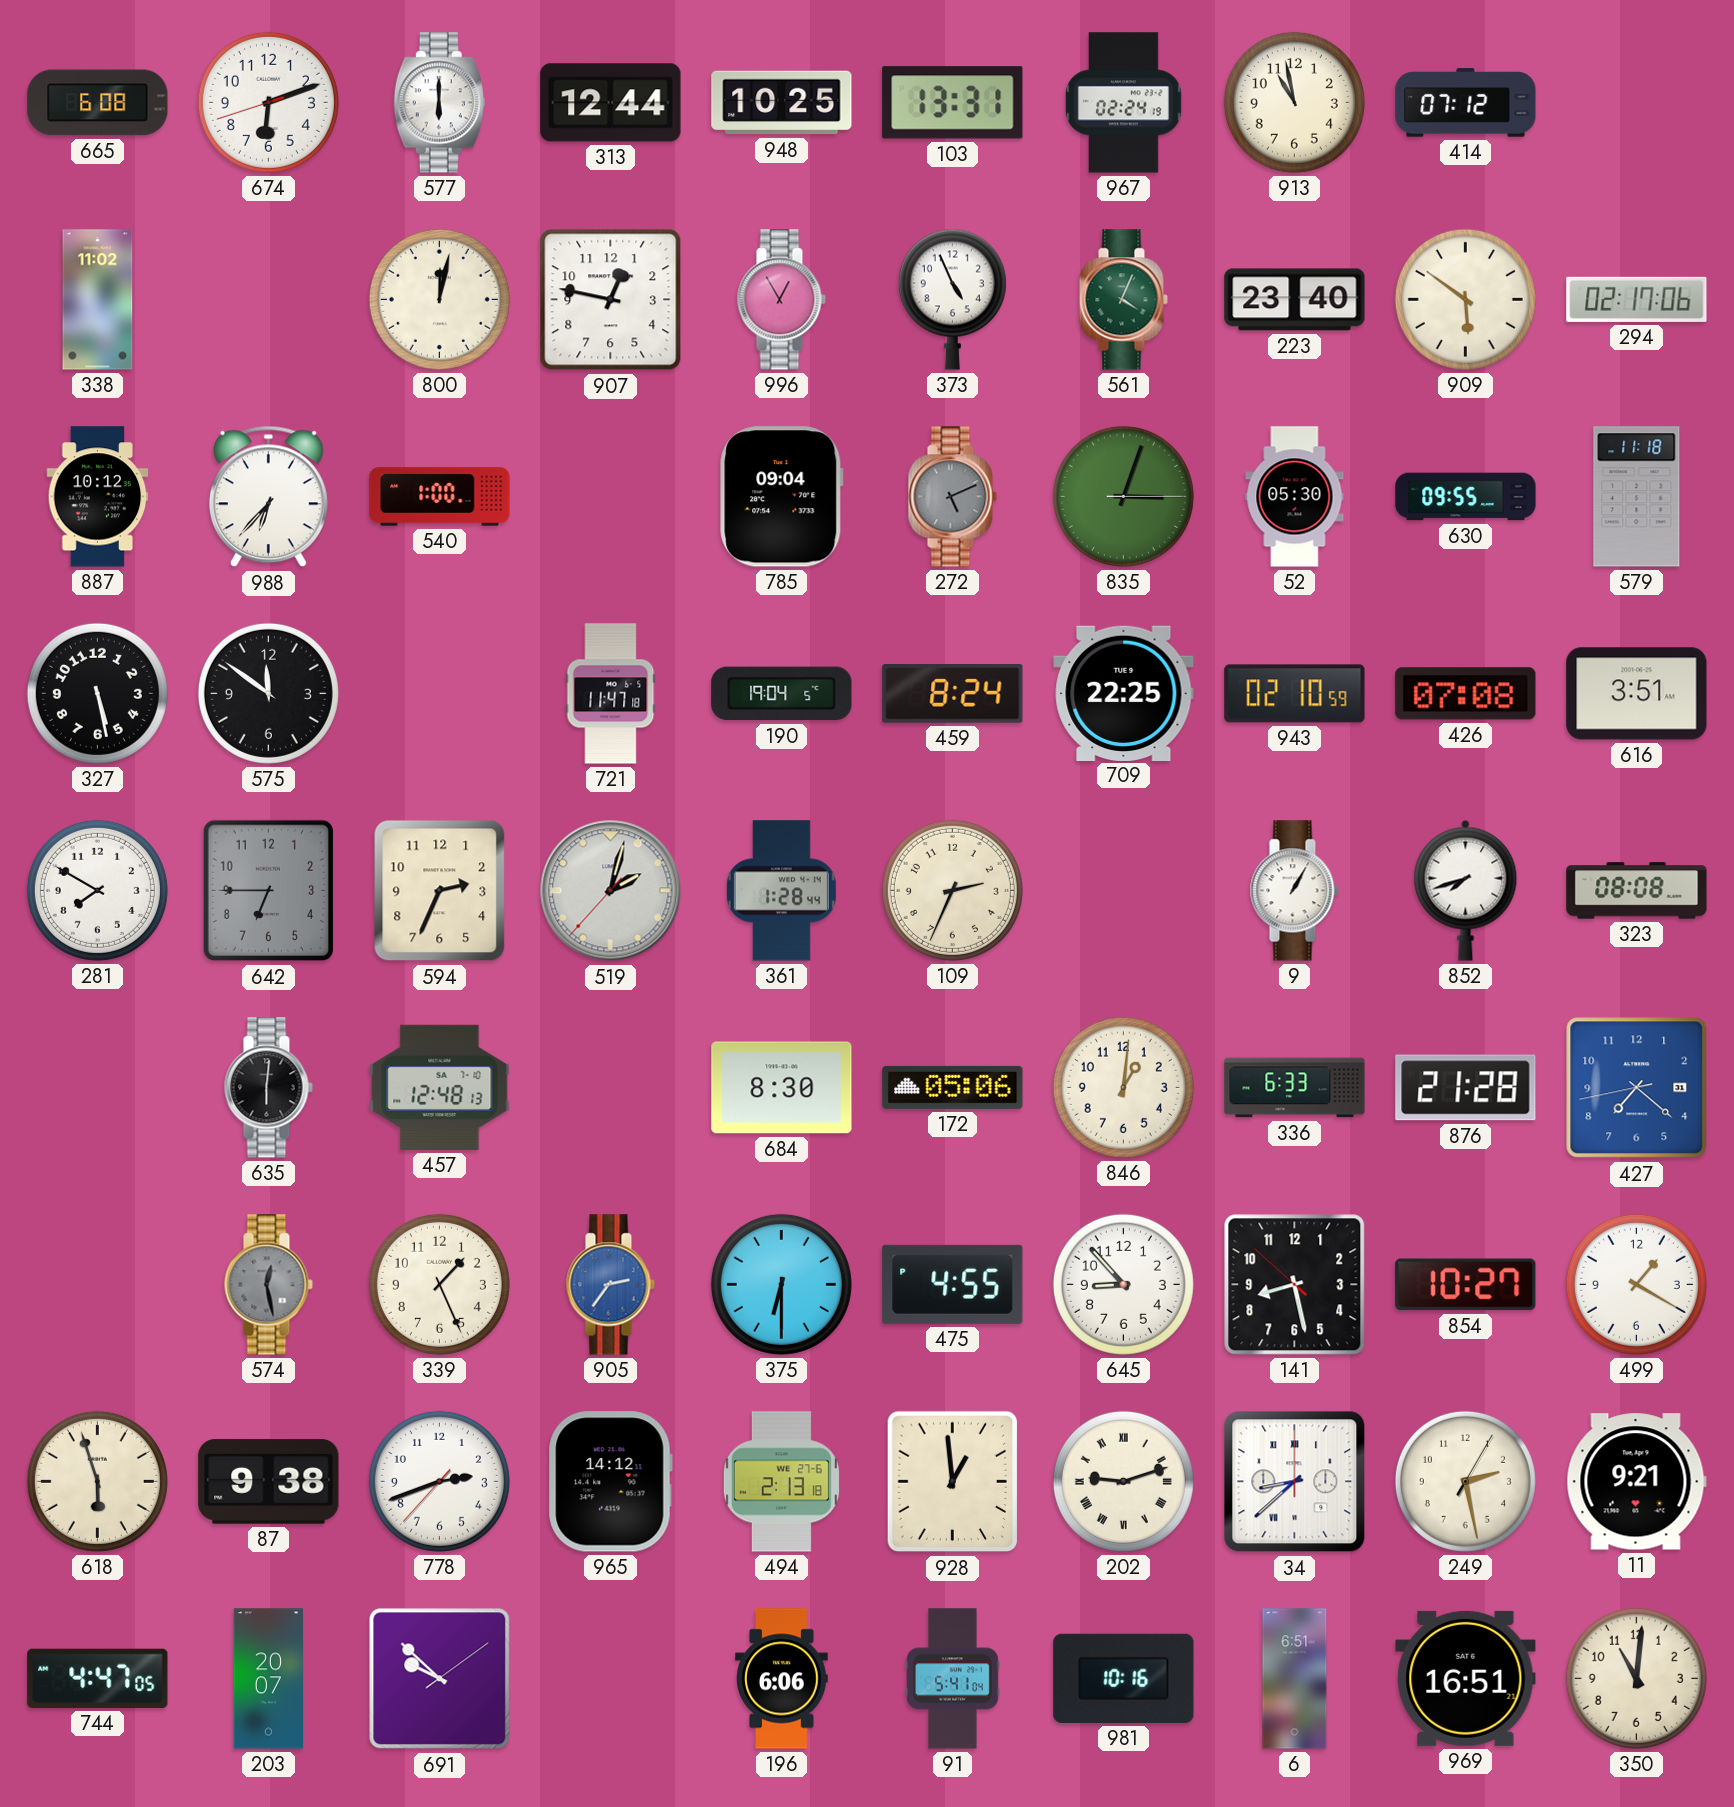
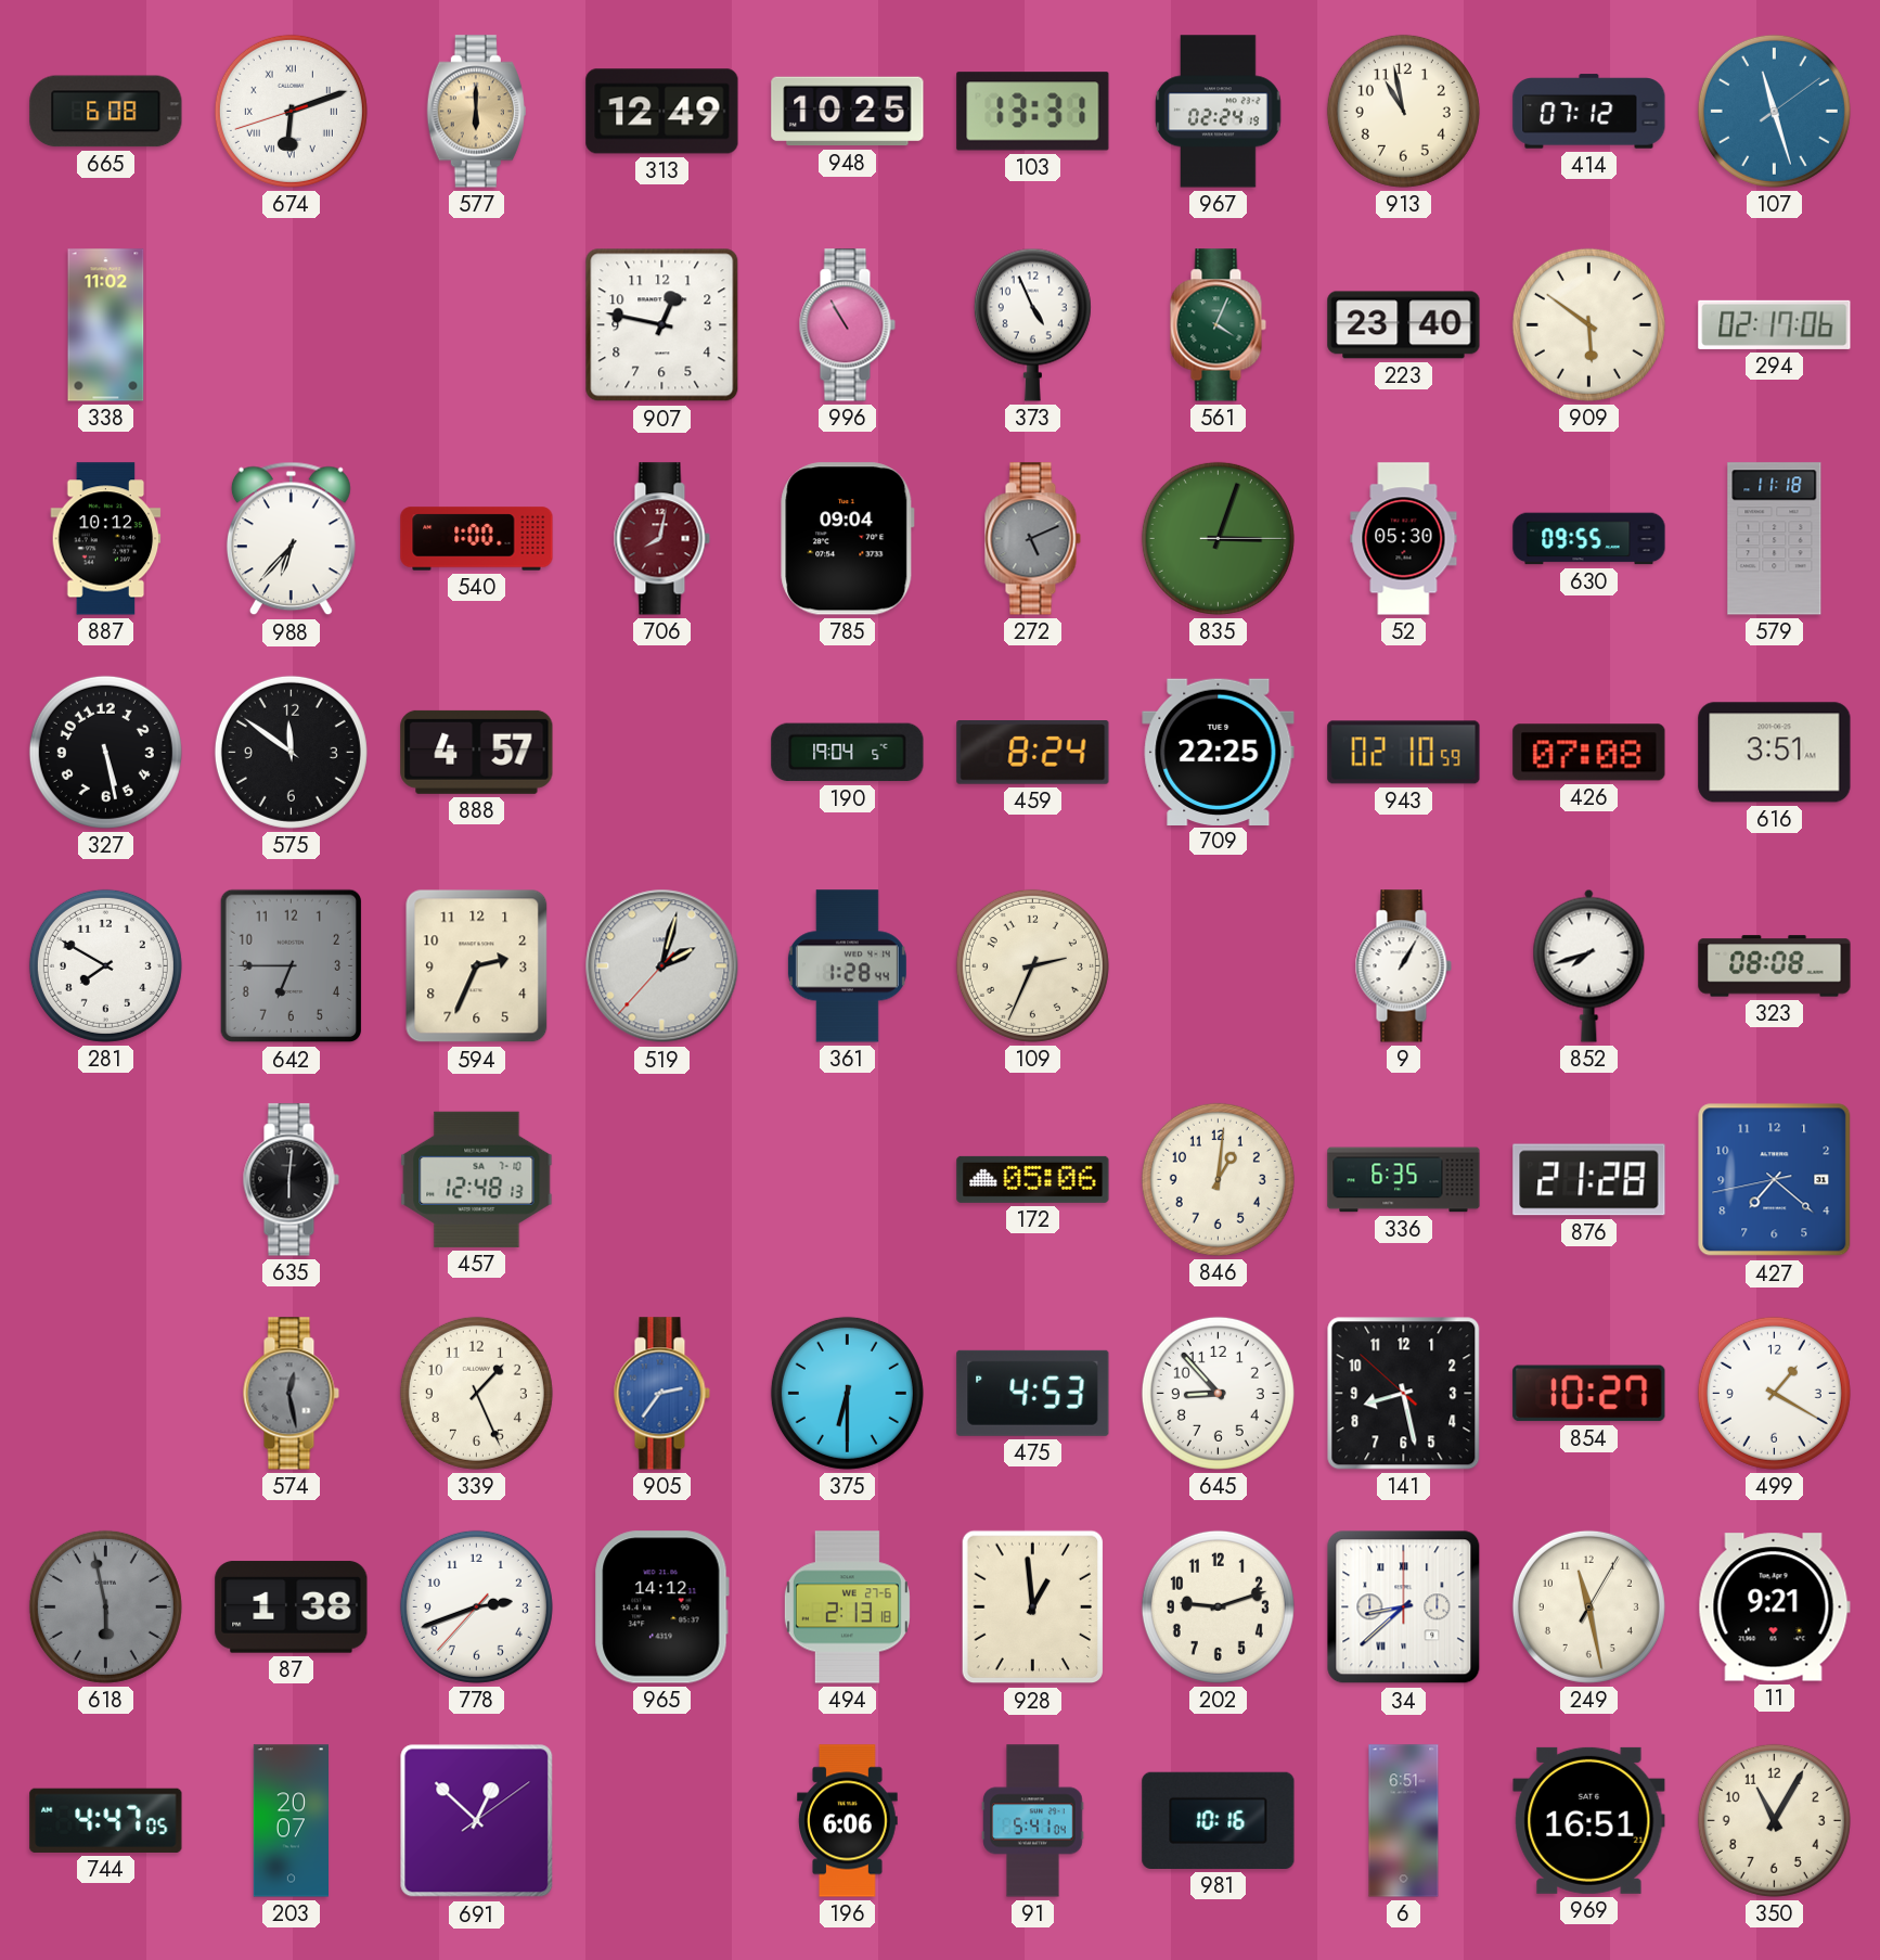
674 numerals: Arabic -> Roman
577 dial: white -> champagne
313: 12:44 -> 12:49
107: none -> 11:27
800: 12:02 -> none
996: 12:55 -> 10:55
706: none -> 8:02
888: none -> 4:57
721: 11:47 -> none
684: 8:30 -> none
336: 6:33 -> 6:35
475: 4:55 -> 4:53
618: 5:57 -> 5:58
618 dial: cream -> grey
87: 9:38 -> 1:38
202 numerals: Roman -> Arabic
249: 2:28 -> 11:28
691: 9:52 -> 12:52
350: 11:01 -> 11:05
